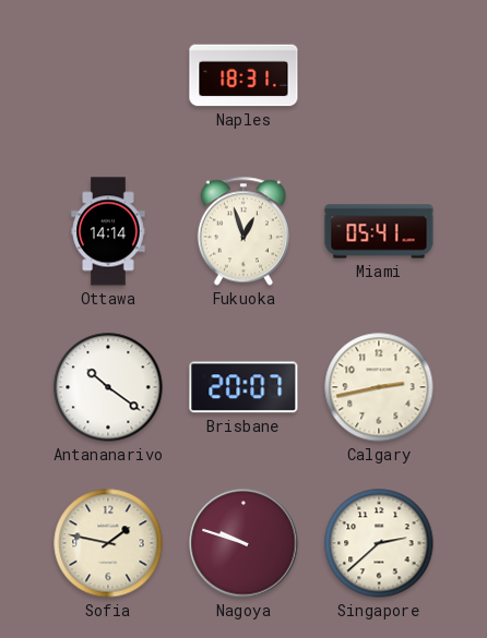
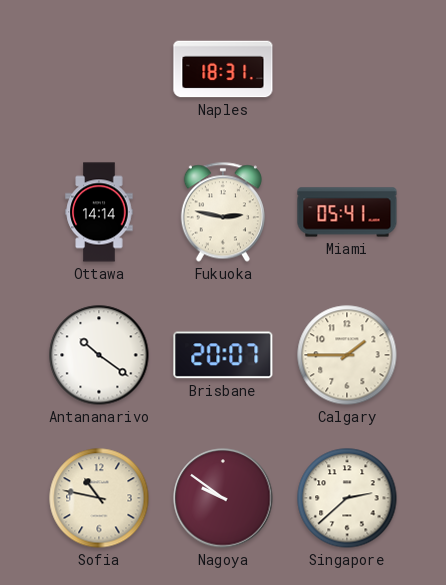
Fukuoka: 12:57 -> 2:47
Calgary: 2:43 -> 1:45
Sofia: 1:47 -> 10:47
Nagoya: 9:48 -> 9:51
